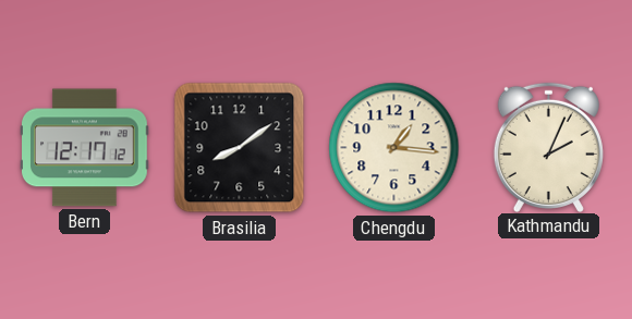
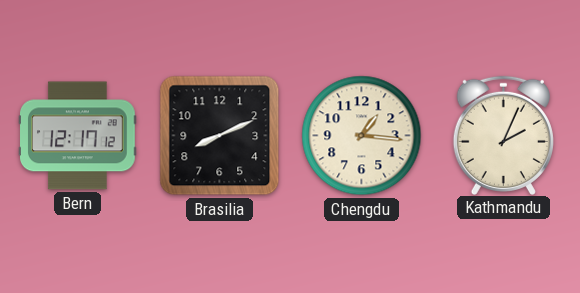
Brasilia: 8:09 -> 8:11
